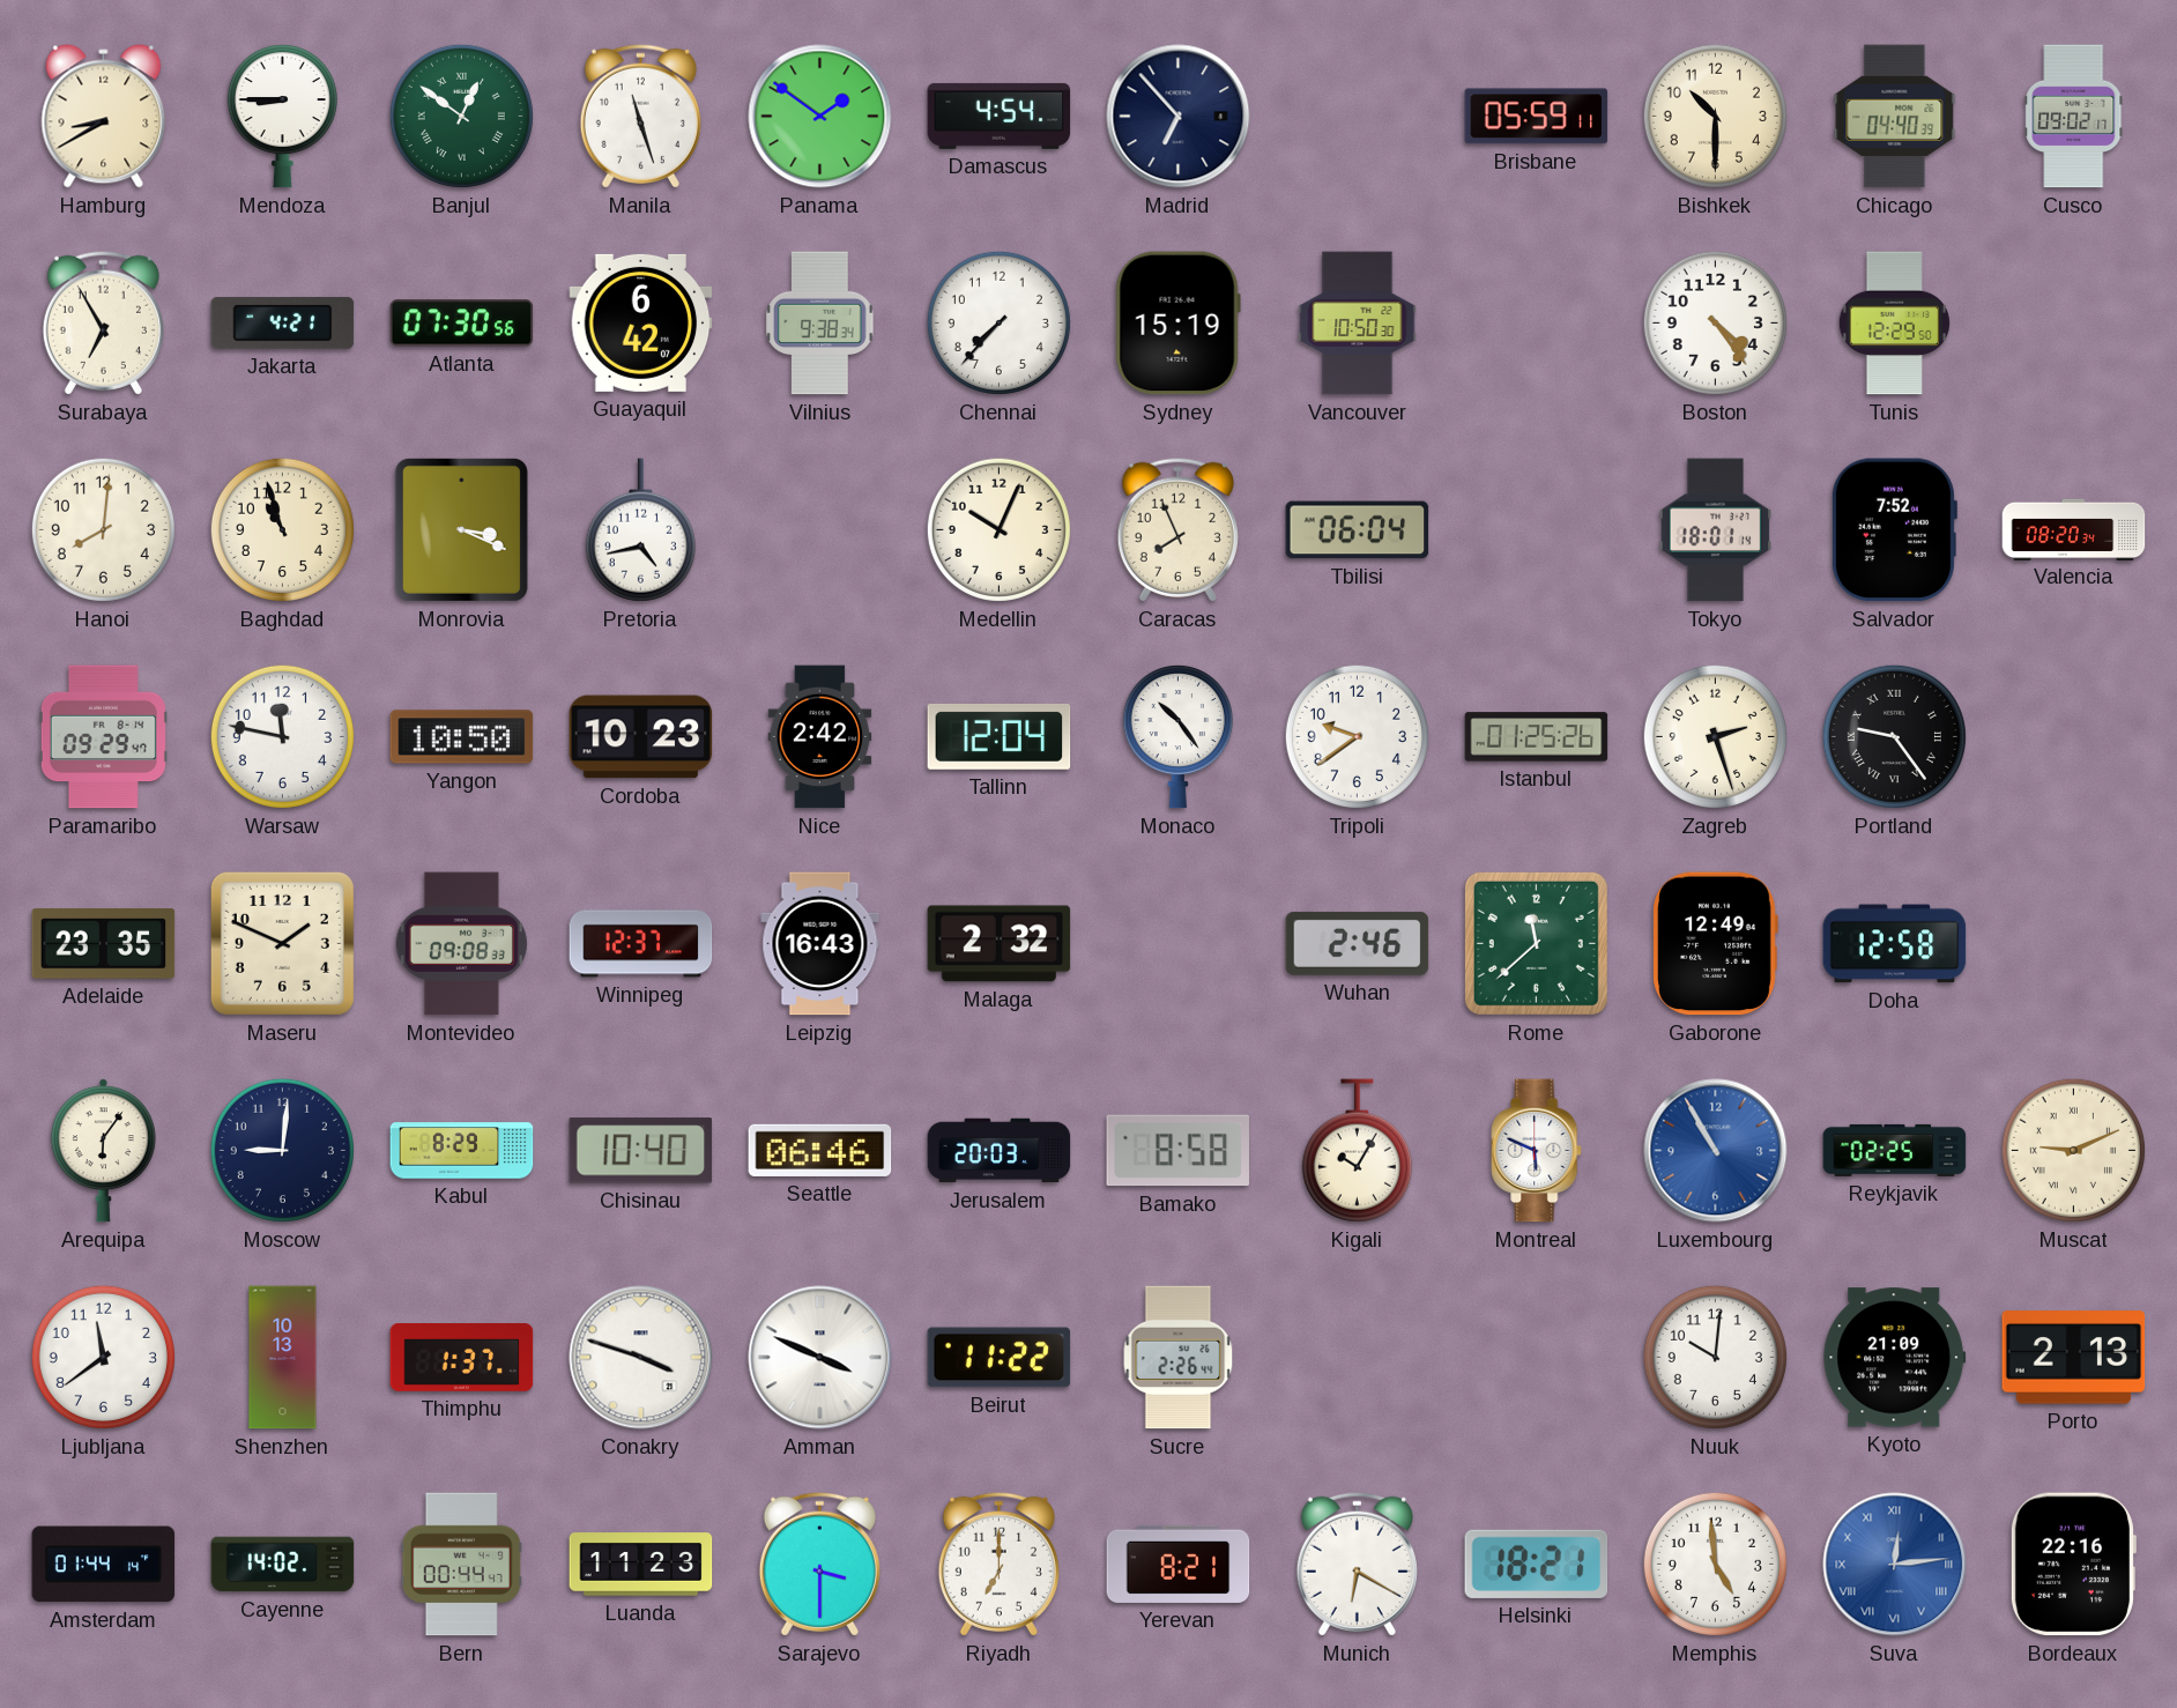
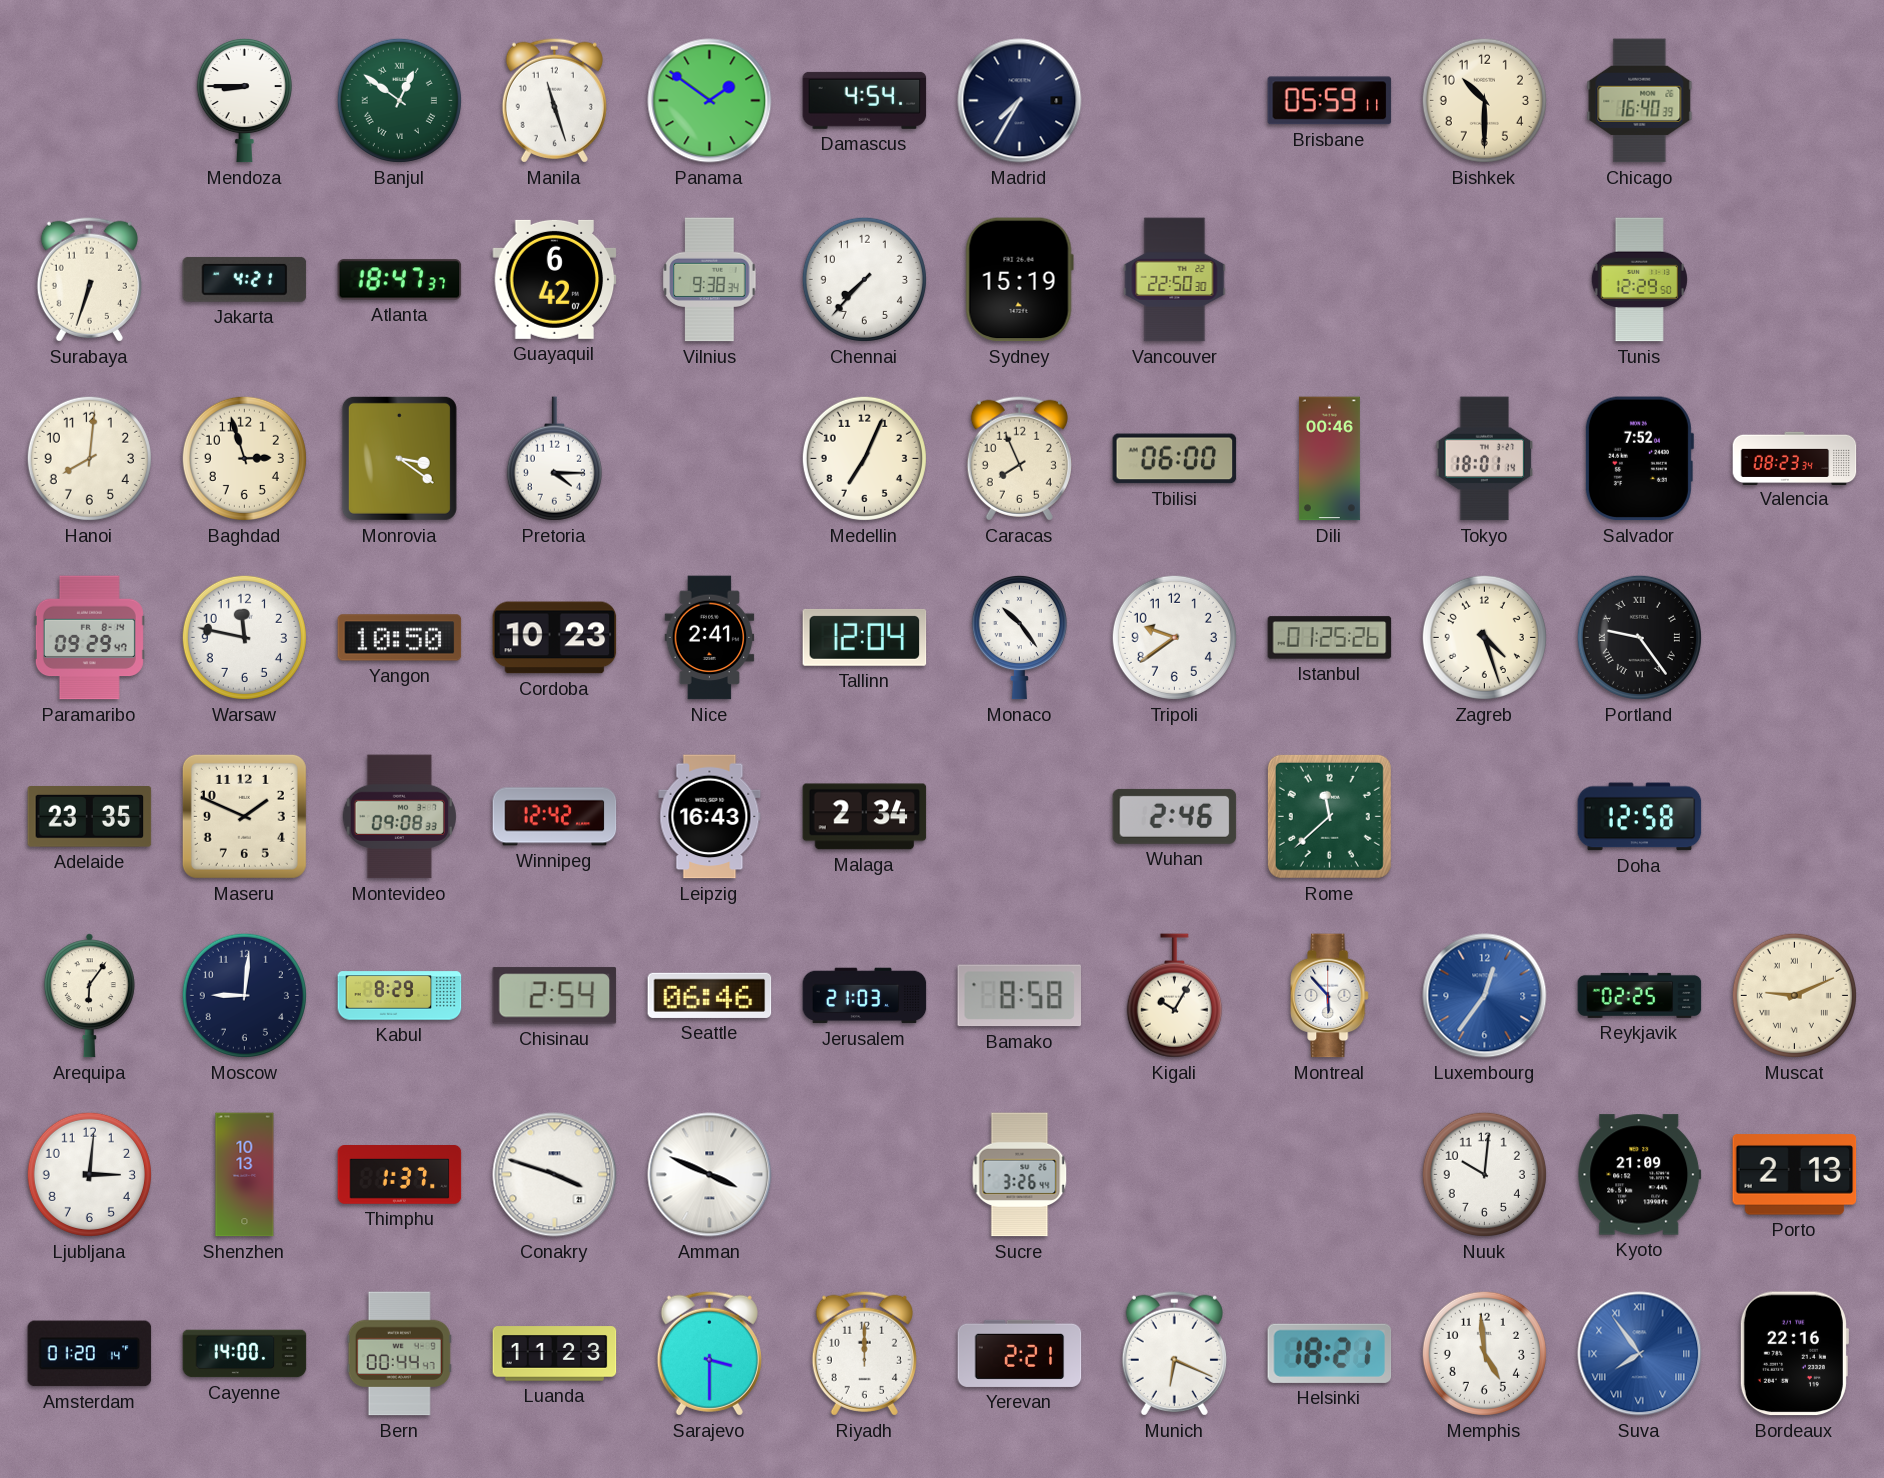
Hamburg: 8:40 -> none
Madrid: 6:53 -> 7:35
Chicago: 04:40 -> 16:40
Cusco: 09:02 -> none
Surabaya: 6:55 -> 6:33
Atlanta: 07:30 -> 18:47
Vancouver: 10:50 -> 22:50
Boston: 4:24 -> none
Baghdad: 10:57 -> 2:57
Monrovia: 3:19 -> 3:21
Pretoria: 4:43 -> 4:15
Medellin: 10:04 -> 7:04
Tbilisi: 06:04 -> 06:00
Dili: none -> 00:46
Valencia: 08:20 -> 08:23
Nice: 2:42 -> 2:41
Zagreb: 2:27 -> 4:27
Winnipeg: 12:37 -> 12:42
Malaga: 2:32 -> 2:34
Gaborone: 12:49 -> none
Chisinau: 10:40 -> 2:54
Jerusalem: 20:03 -> 21:03
Montreal: 5:49 -> 5:53
Luxembourg: 10:55 -> 12:36
Ljubljana: 11:39 -> 3:01
Beirut: 11:22 -> none
Sucre: 2:26 -> 3:26
Amsterdam: 01:44 -> 01:20
Cayenne: 14:02 -> 14:00
Riyadh: 7:00 -> 12:00
Yerevan: 8:21 -> 2:21
Munich: 6:20 -> 6:19
Suva: 12:14 -> 7:54
